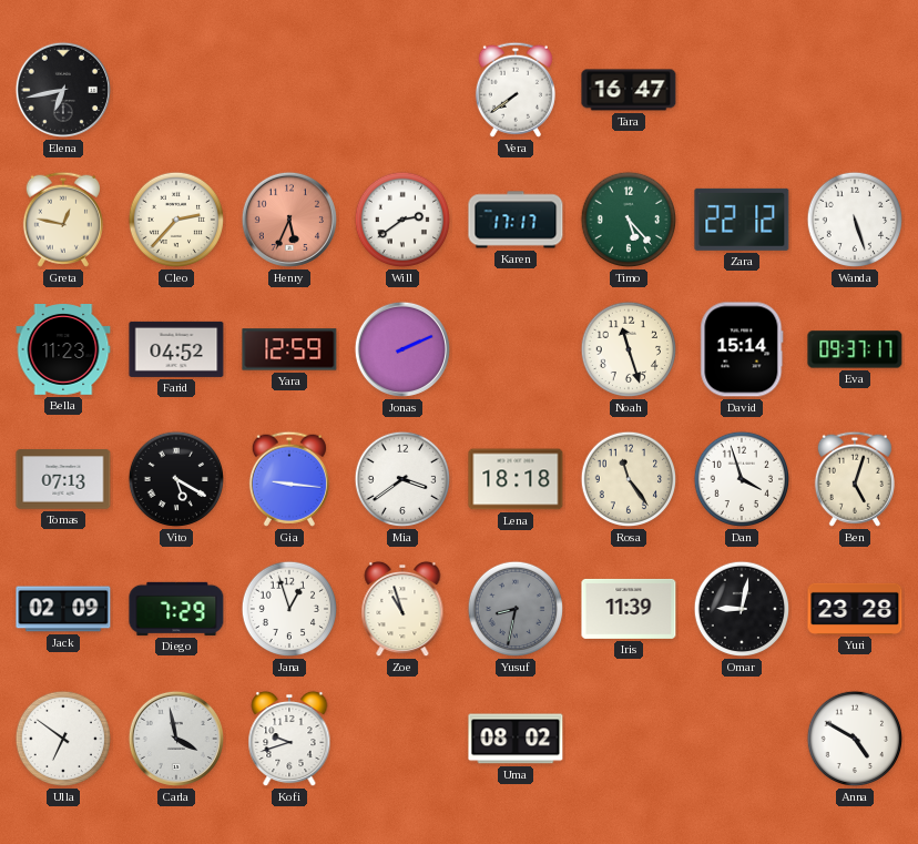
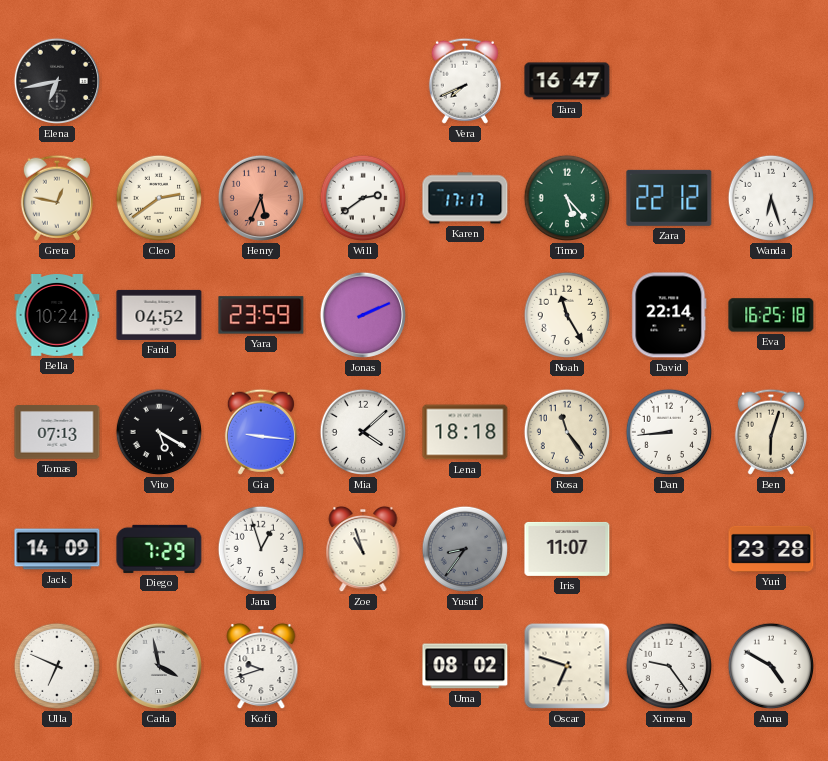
Vera: 7:39 -> 7:41
Cleo: 2:37 -> 2:39
Wanda: 5:27 -> 6:27
Bella: 11:23 -> 10:24
Yara: 12:59 -> 23:59
Noah: 11:27 -> 11:25
David: 15:14 -> 22:14
Eva: 09:37 -> 16:25
Mia: 3:39 -> 4:08
Dan: 3:57 -> 8:44
Ben: 5:03 -> 6:03
Jack: 02:09 -> 14:09
Yusuf: 8:32 -> 8:36
Iris: 11:39 -> 11:07
Omar: 9:02 -> none
Ulla: 6:51 -> 6:49
Oscar: none -> 6:48
Ximena: none -> 9:24
